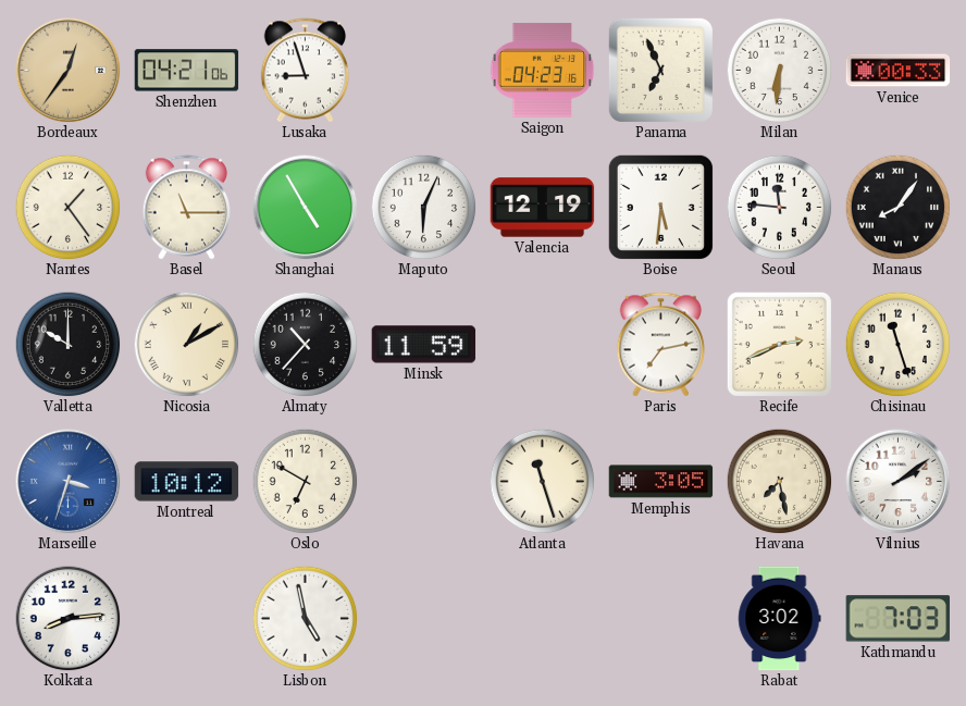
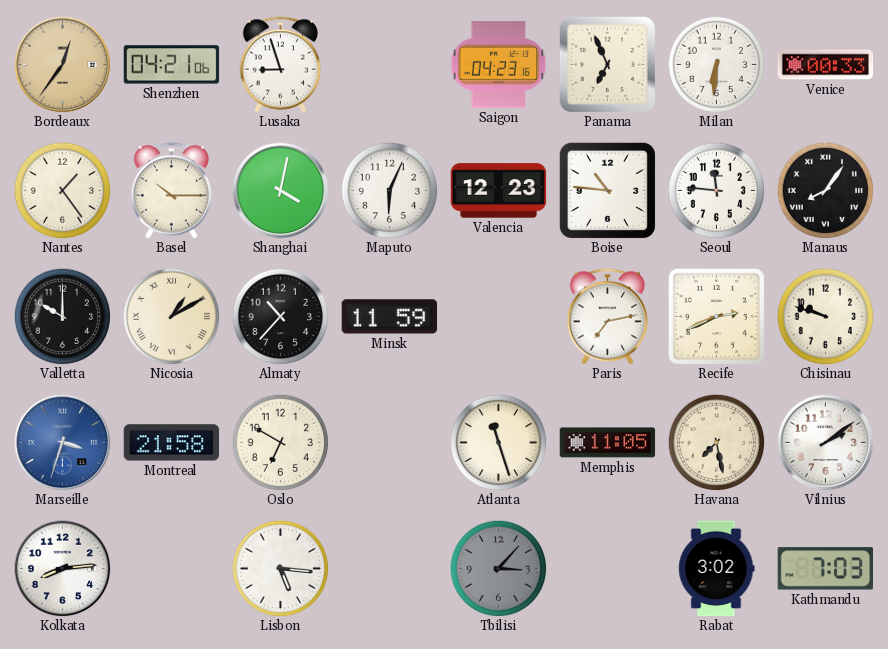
Basel: 11:15 -> 10:15
Shanghai: 4:55 -> 4:02
Valencia: 12:19 -> 12:23
Boise: 5:31 -> 10:46
Chisinau: 11:27 -> 9:48
Montreal: 10:12 -> 21:58
Memphis: 3:05 -> 11:05
Lisbon: 4:58 -> 5:16
Tbilisi: none -> 3:07
